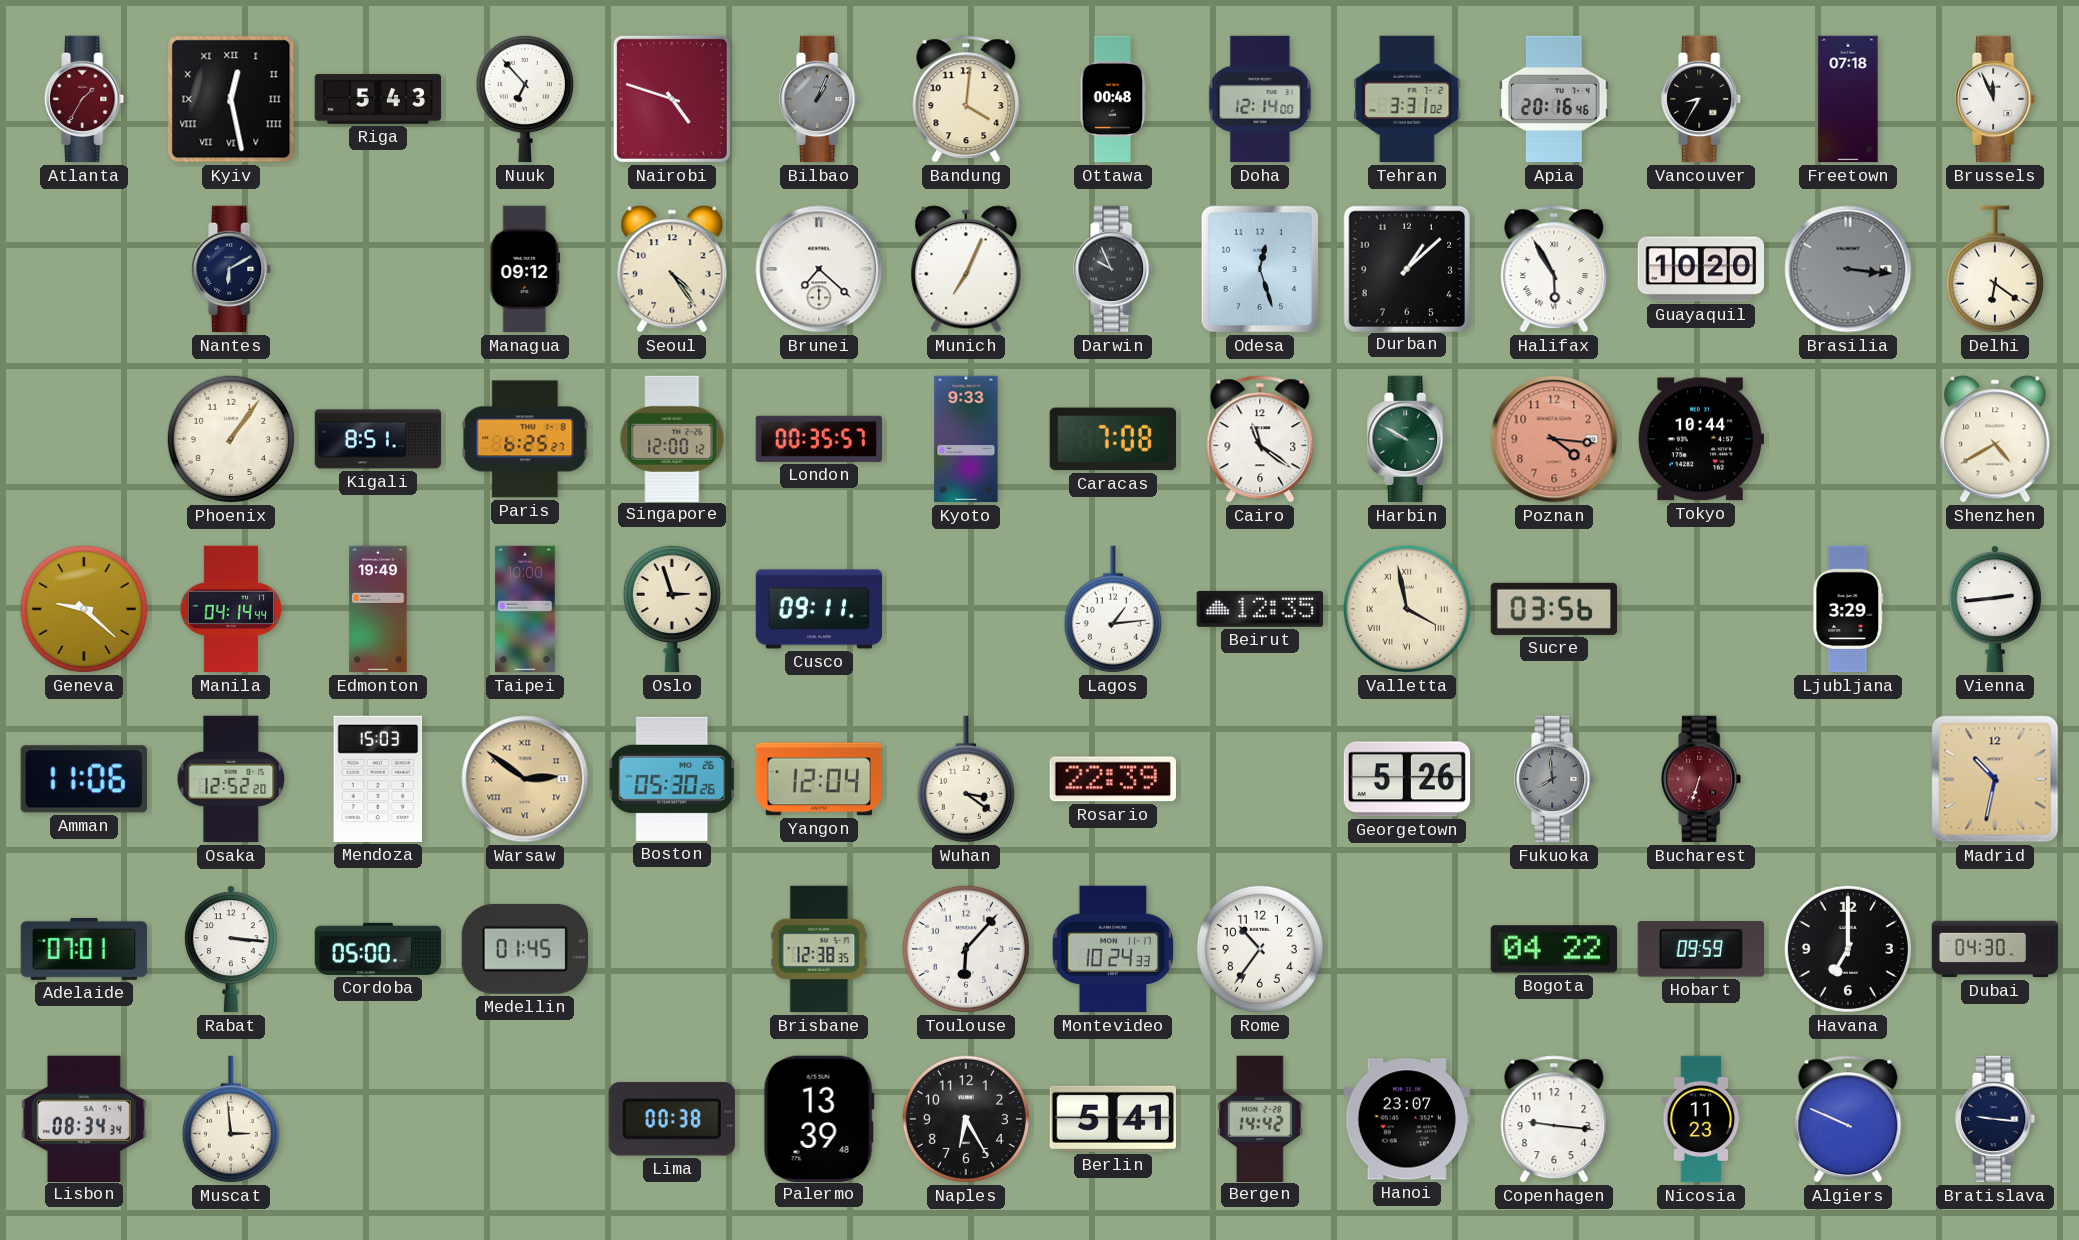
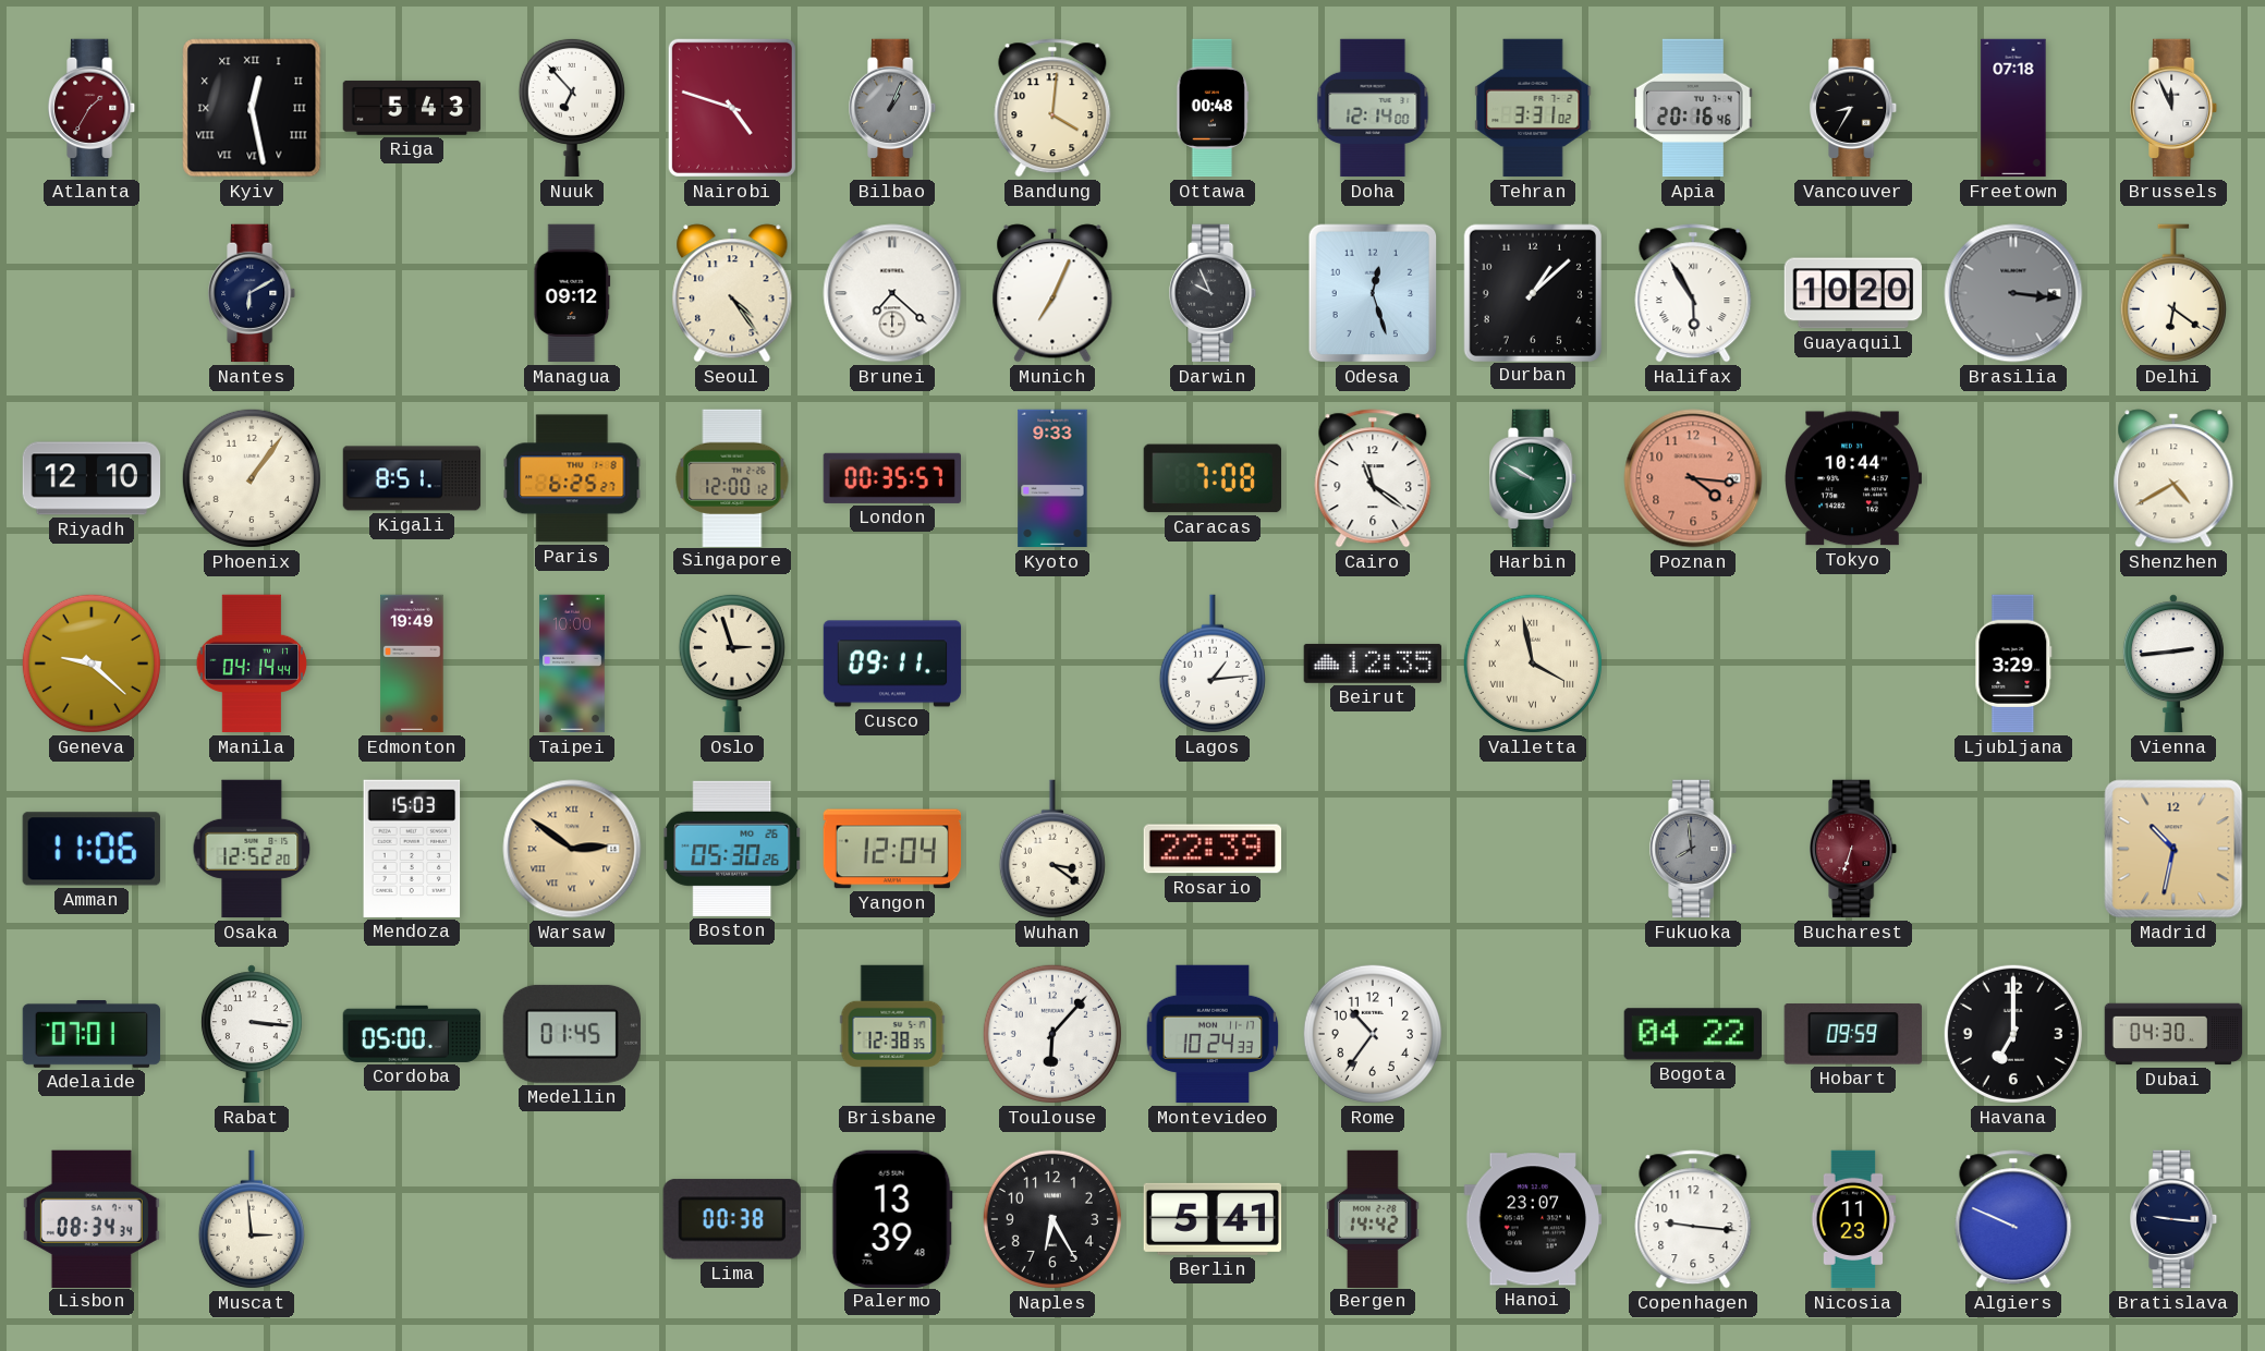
Riyadh: none -> 12:10
Sucre: 03:56 -> none
Georgetown: 5:26 -> none
